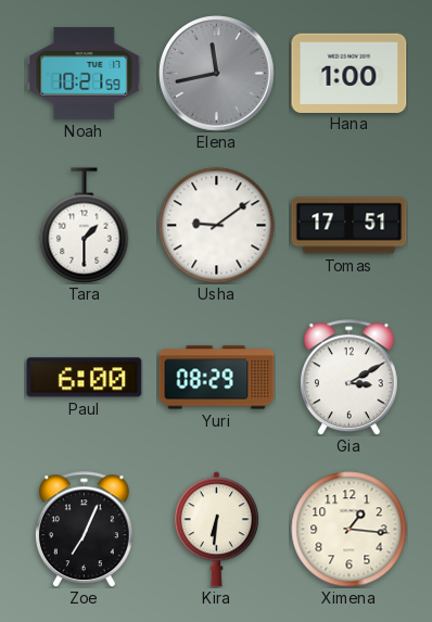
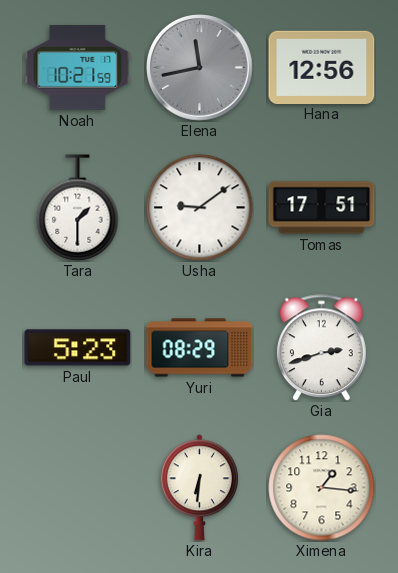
Hana: 1:00 -> 12:56
Paul: 6:00 -> 5:23
Gia: 3:10 -> 2:42
Zoe: 7:04 -> none
